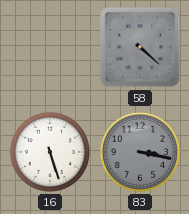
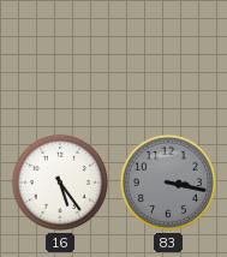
58: 4:22 -> none
16: 5:27 -> 5:24
